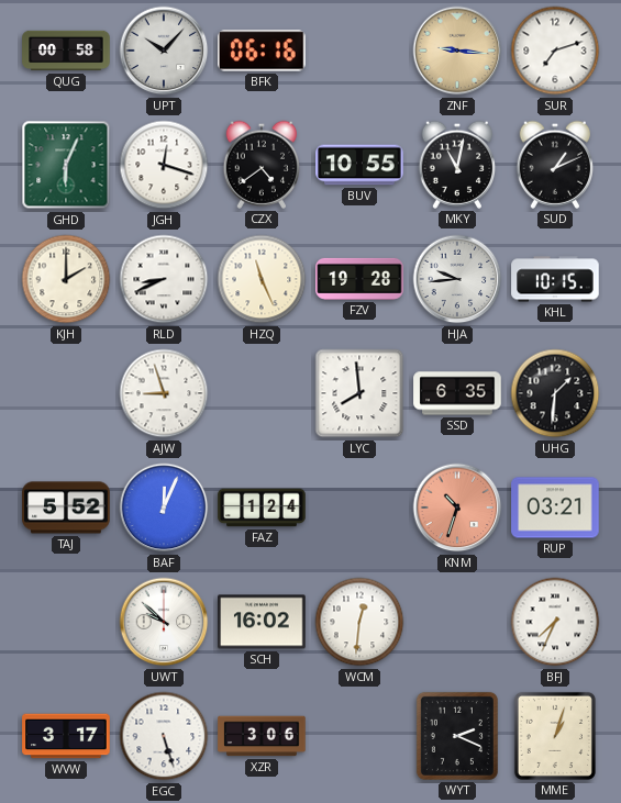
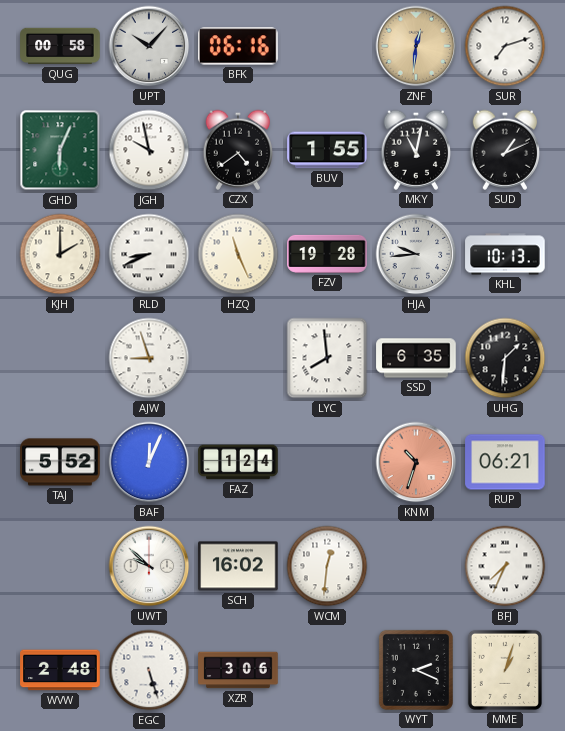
ZNF: 9:16 -> 12:31
JGH: 12:18 -> 9:58
BUV: 10:55 -> 1:55
KHL: 10:15 -> 10:13
RUP: 03:21 -> 06:21
WVW: 3:17 -> 2:48
